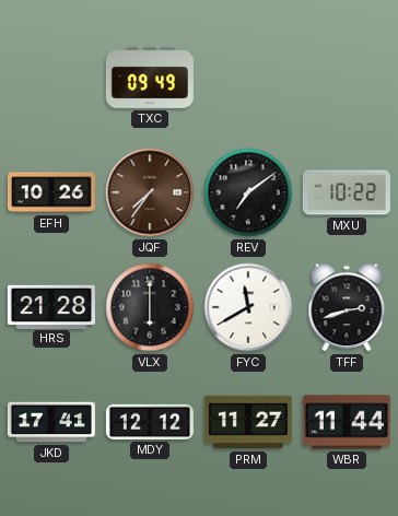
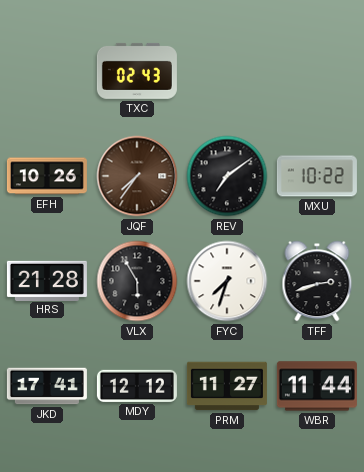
TXC: 09:49 -> 02:43
VLX: 6:00 -> 5:55
FYC: 11:40 -> 7:33
